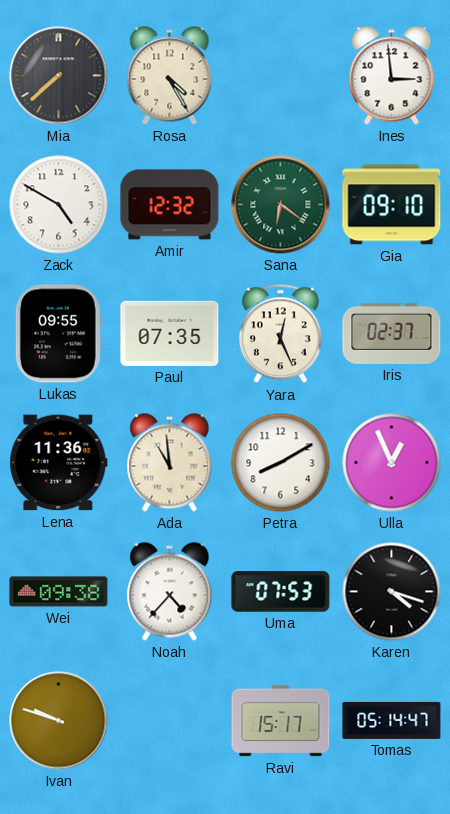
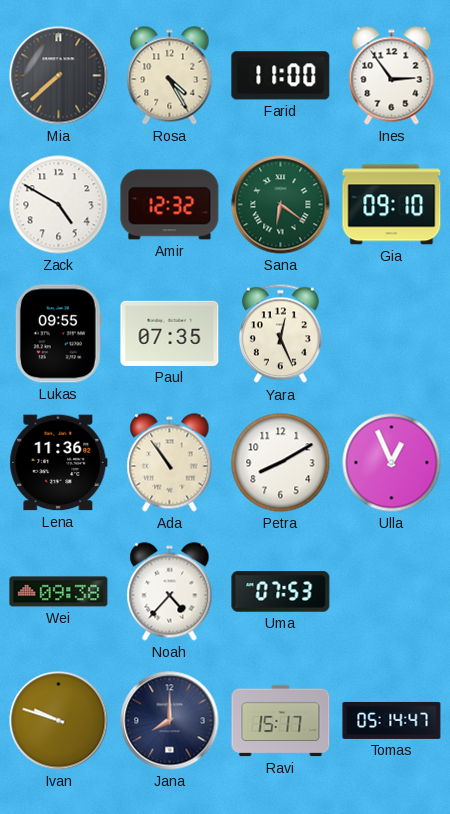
Farid: none -> 11:00
Ines: 2:59 -> 2:54
Iris: 02:37 -> none
Ada: 10:59 -> 10:54
Karen: 4:18 -> none
Jana: none -> 8:00
